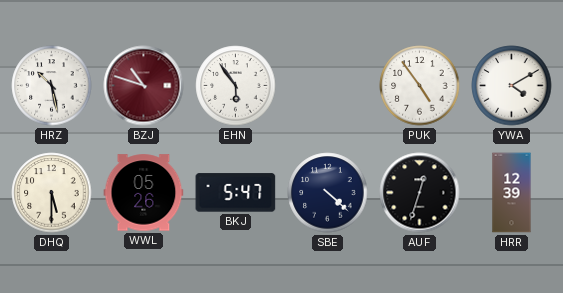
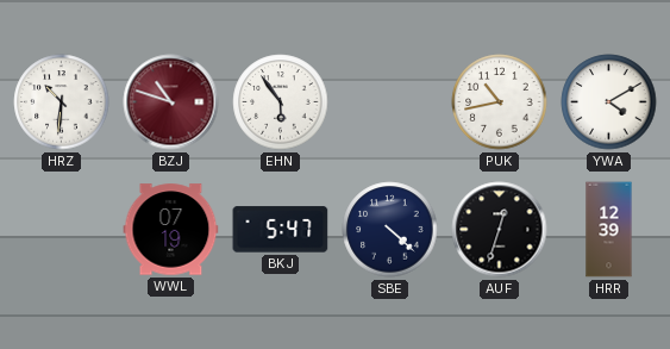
HRZ: 10:28 -> 10:31
PUK: 4:54 -> 10:43
DHQ: 5:30 -> none
WWL: 05:26 -> 07:19
